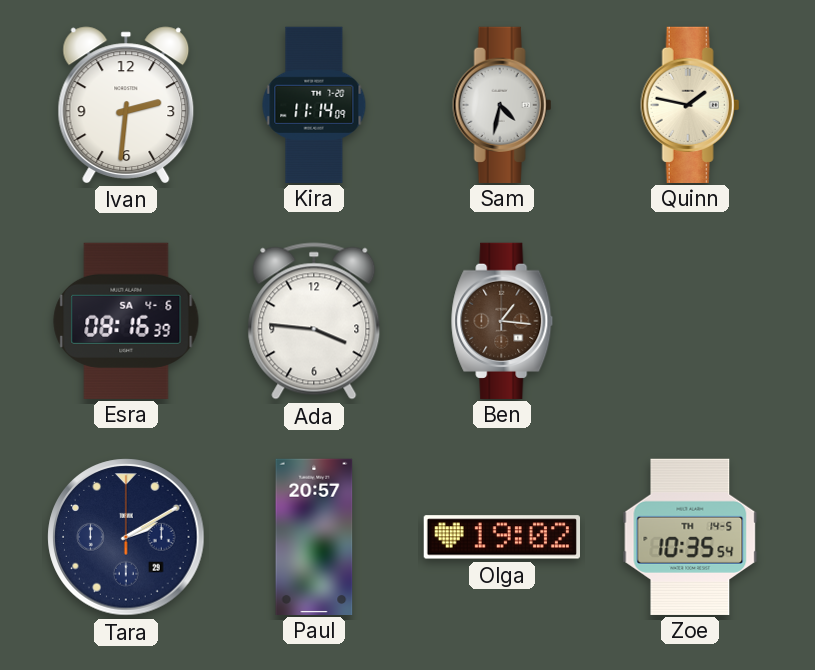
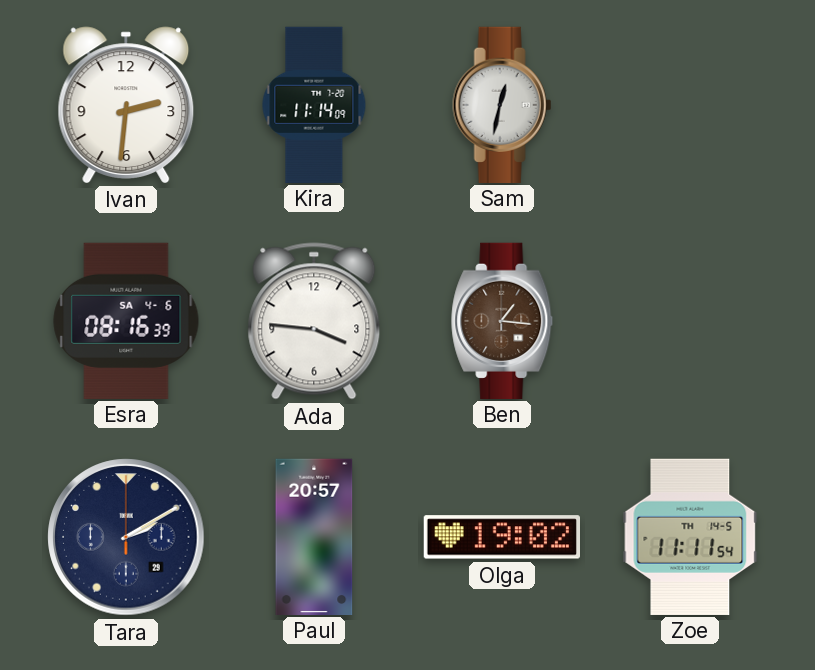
Sam: 4:32 -> 12:32
Quinn: 1:47 -> none
Zoe: 10:35 -> 11:11
